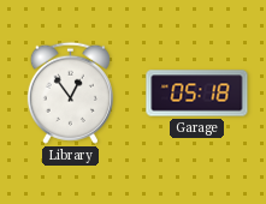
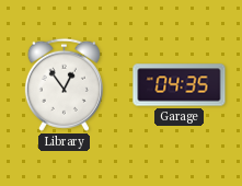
Garage: 05:18 -> 04:35
